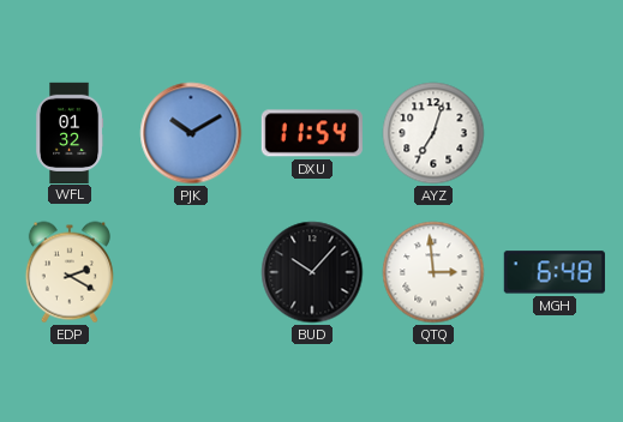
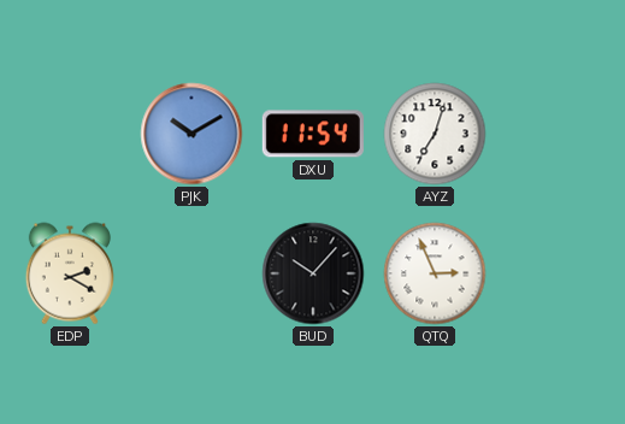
WFL: 01:32 -> none
QTQ: 2:59 -> 2:56
MGH: 6:48 -> none
